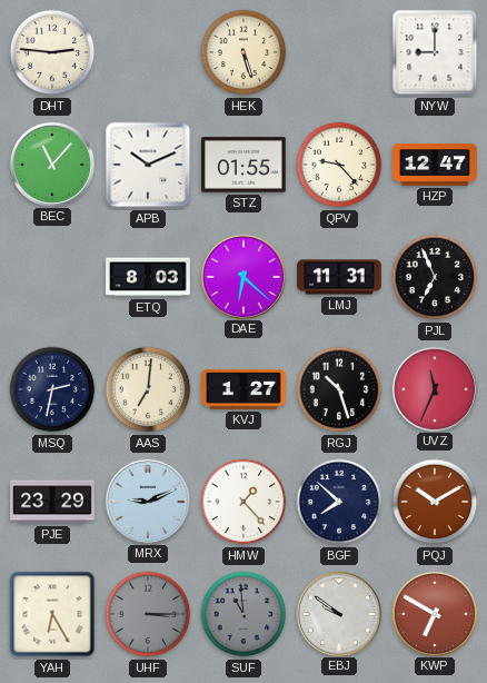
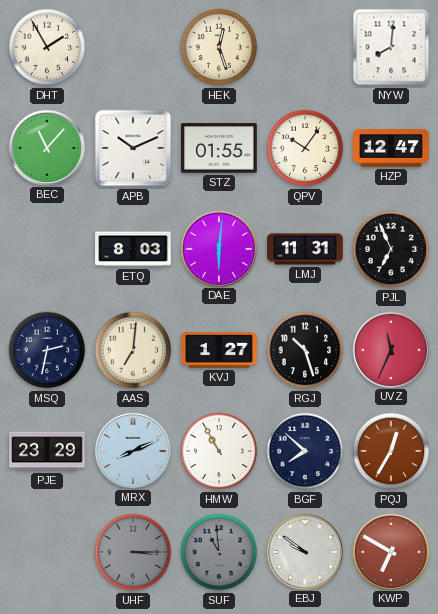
DHT: 2:46 -> 1:55
HEK: 5:27 -> 12:27
NYW: 9:00 -> 8:01
QPV: 9:23 -> 10:06
DAE: 6:22 -> 6:01
MRX: 9:11 -> 8:11
HMW: 1:23 -> 10:55
PQJ: 10:10 -> 12:35
YAH: 6:25 -> none
